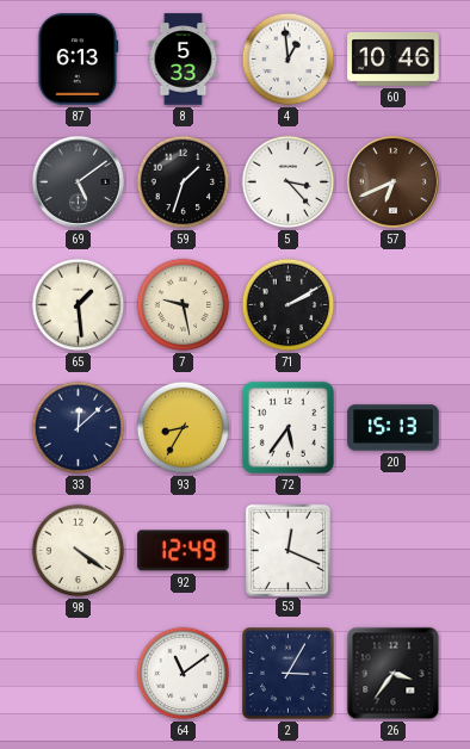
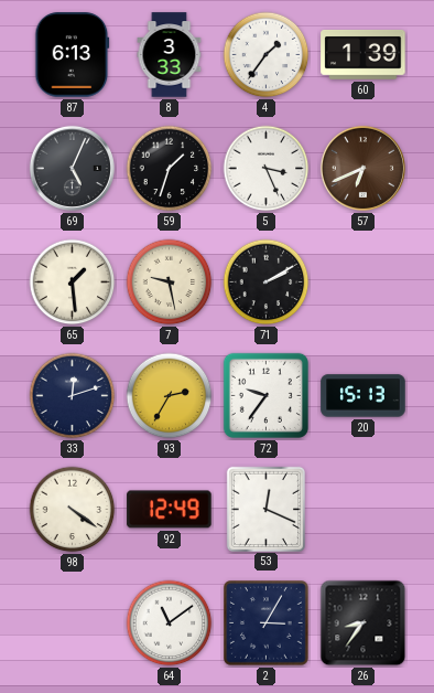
8: 5:33 -> 3:33
4: 12:59 -> 1:36
60: 10:46 -> 1:39
69: 5:09 -> 5:04
5: 3:23 -> 3:26
33: 12:08 -> 12:12
93: 8:35 -> 2:35
72: 5:36 -> 9:36
26: 3:36 -> 8:36
